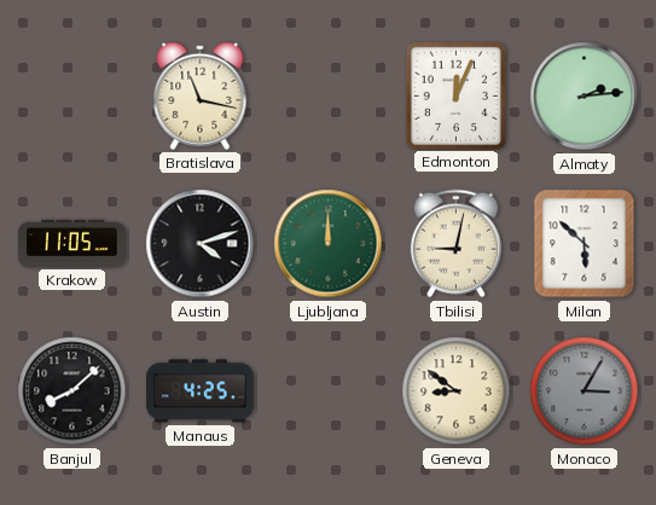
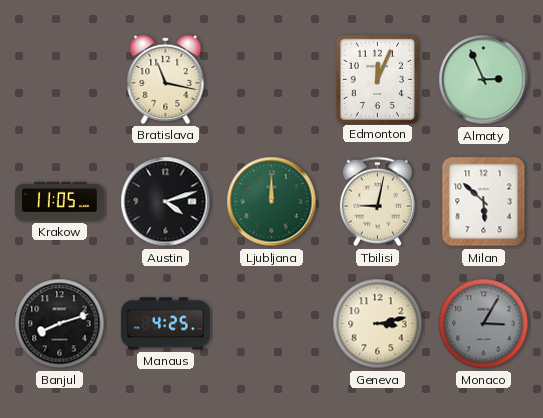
Almaty: 2:14 -> 2:56
Banjul: 8:08 -> 8:12
Geneva: 8:51 -> 3:13
